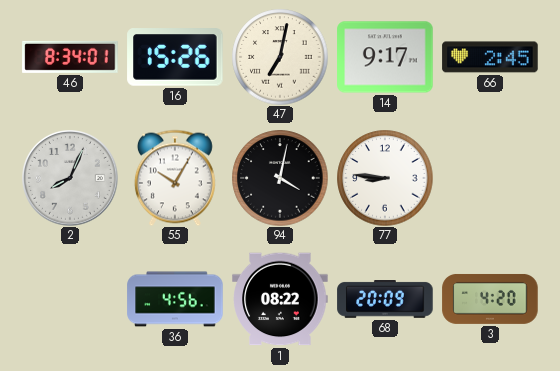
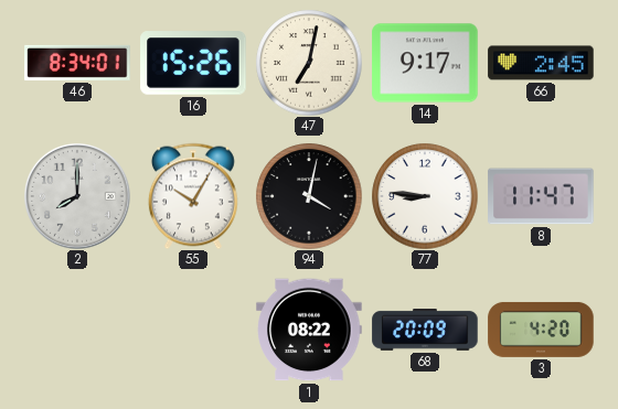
2: 8:04 -> 8:00
8: none -> 11:47
36: 4:56 -> none
